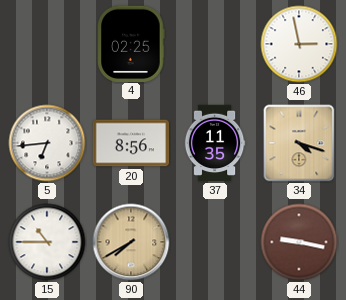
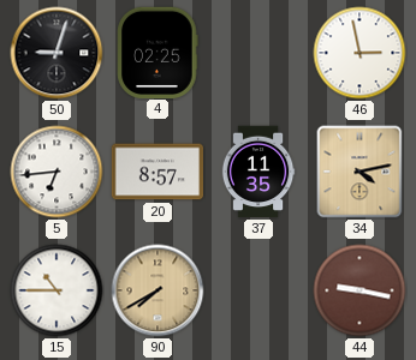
50: none -> 9:03
20: 8:56 -> 8:57
34: 4:18 -> 4:13
